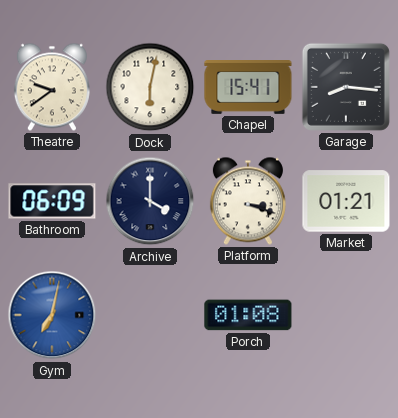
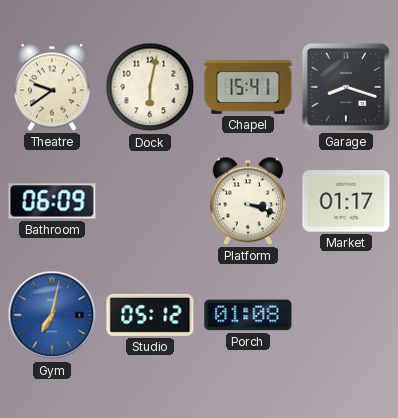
Garage: 8:16 -> 8:18
Archive: 4:00 -> none
Market: 01:21 -> 01:17
Studio: none -> 05:12
